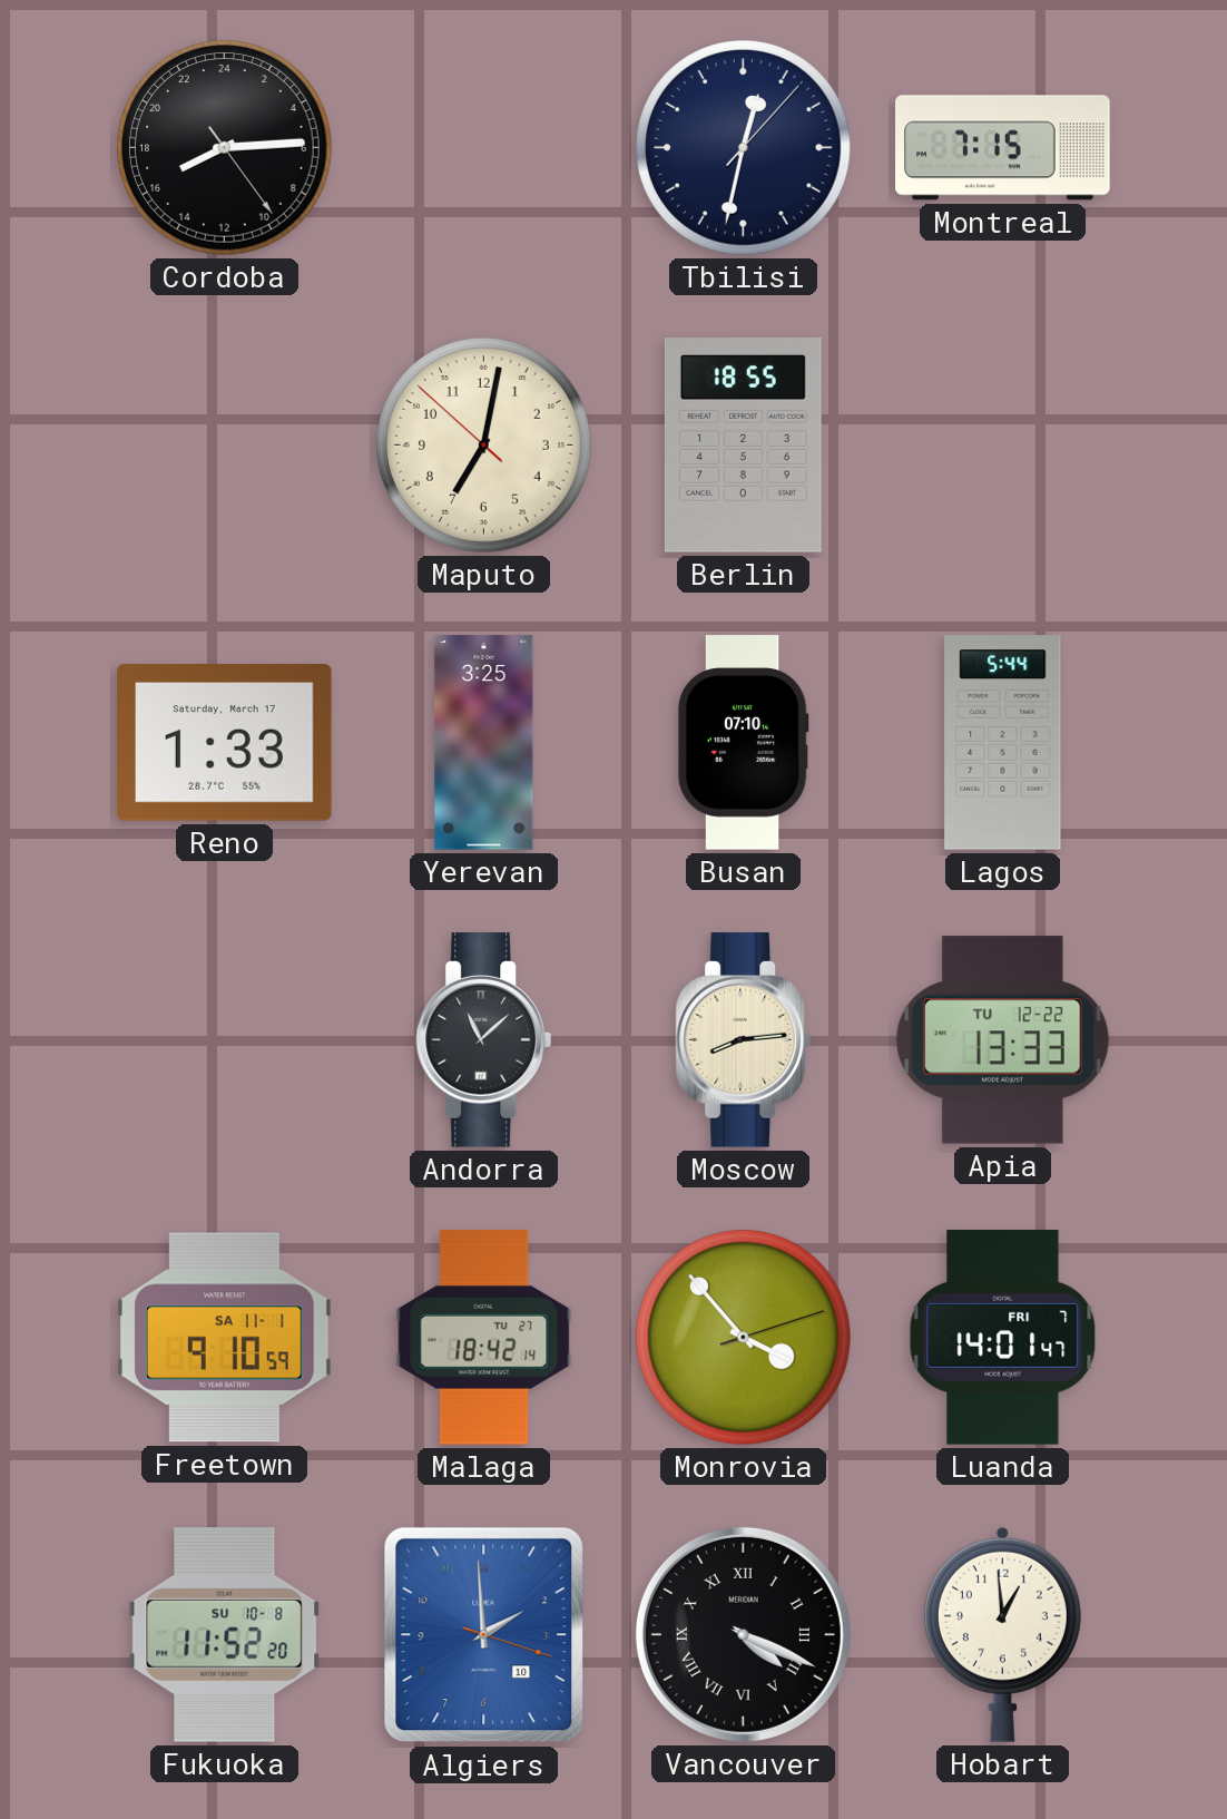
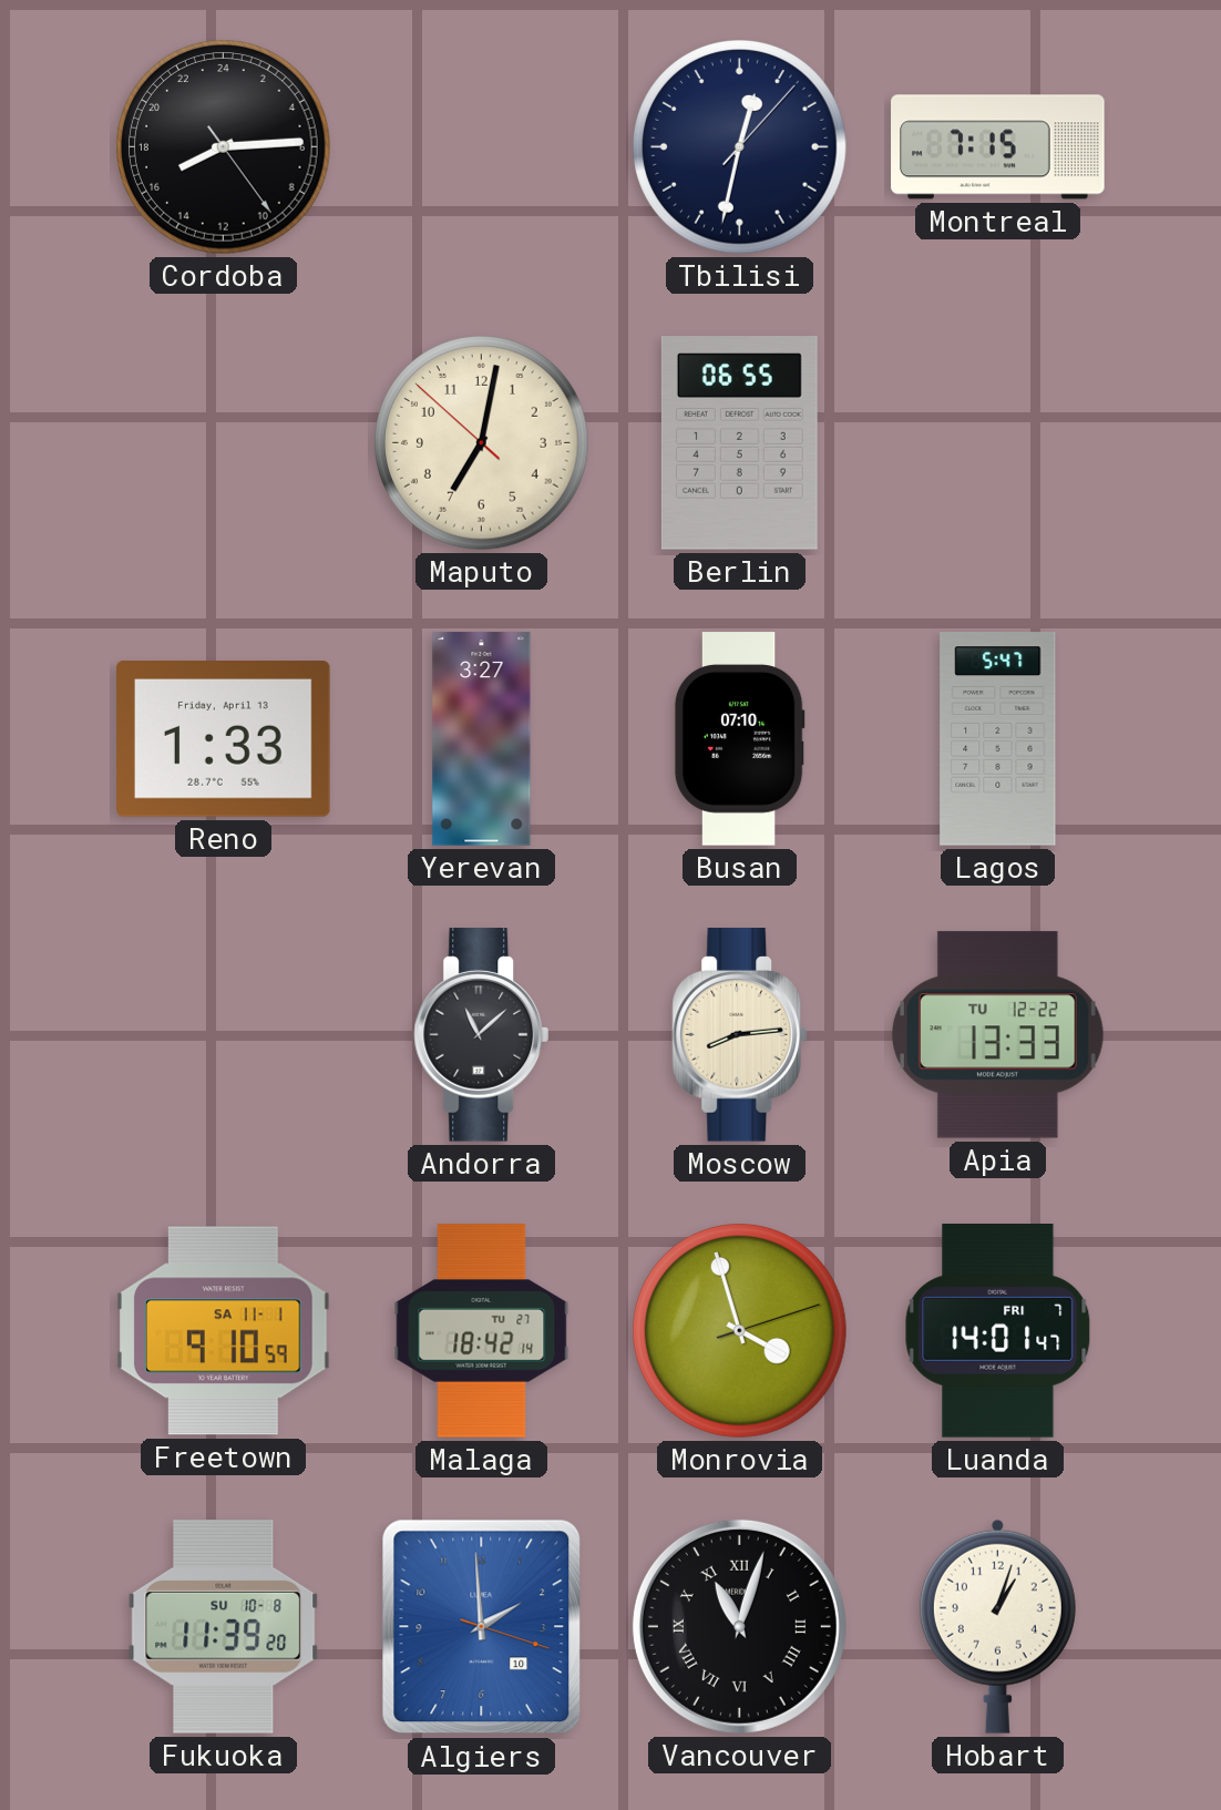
Berlin: 18:55 -> 06:55
Reno date: Saturday, March 17 -> Friday, April 13
Yerevan: 3:25 -> 3:27
Lagos: 5:44 -> 5:47
Monrovia: 3:53 -> 3:57
Fukuoka: 11:52 -> 11:39
Vancouver: 4:19 -> 11:03
Hobart: 12:59 -> 1:03
